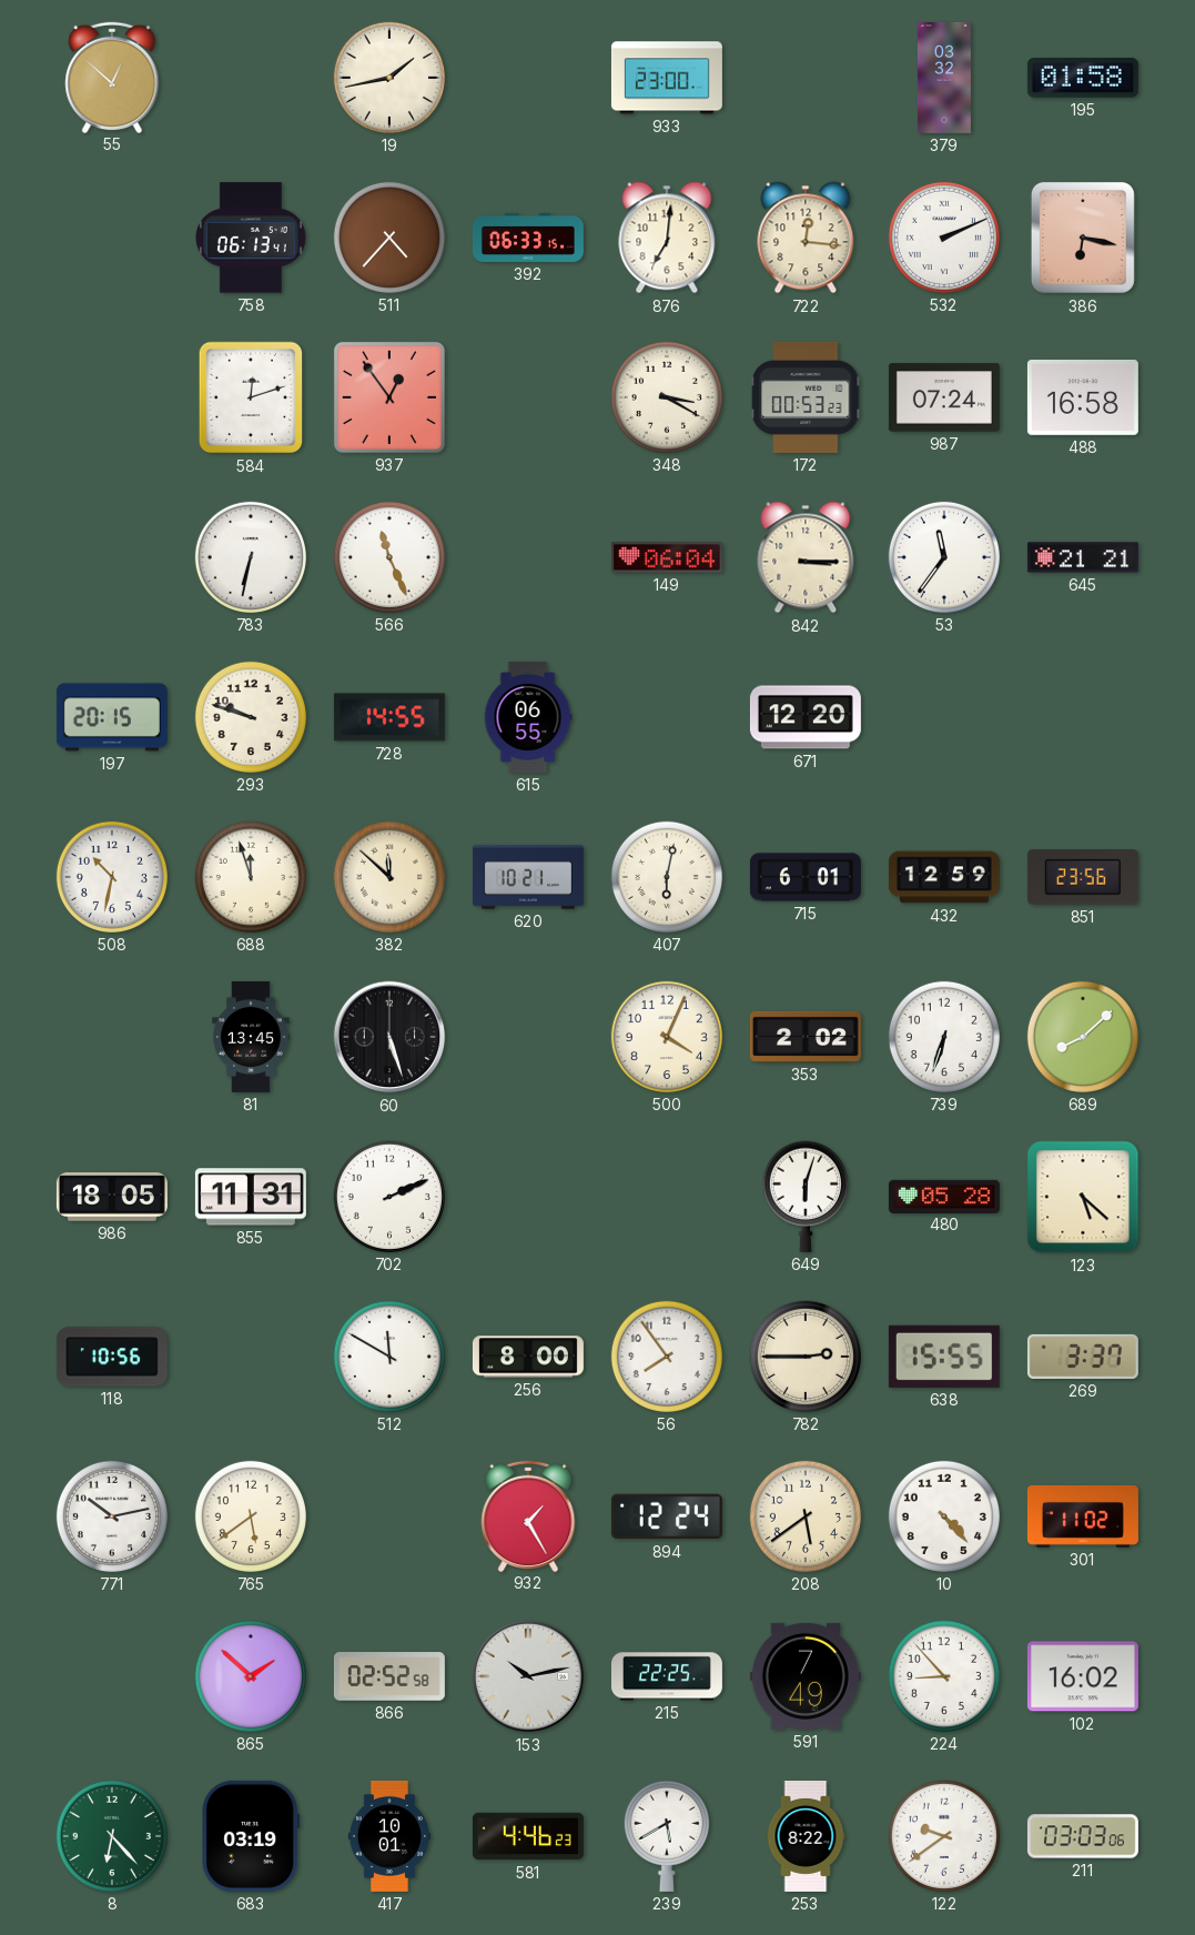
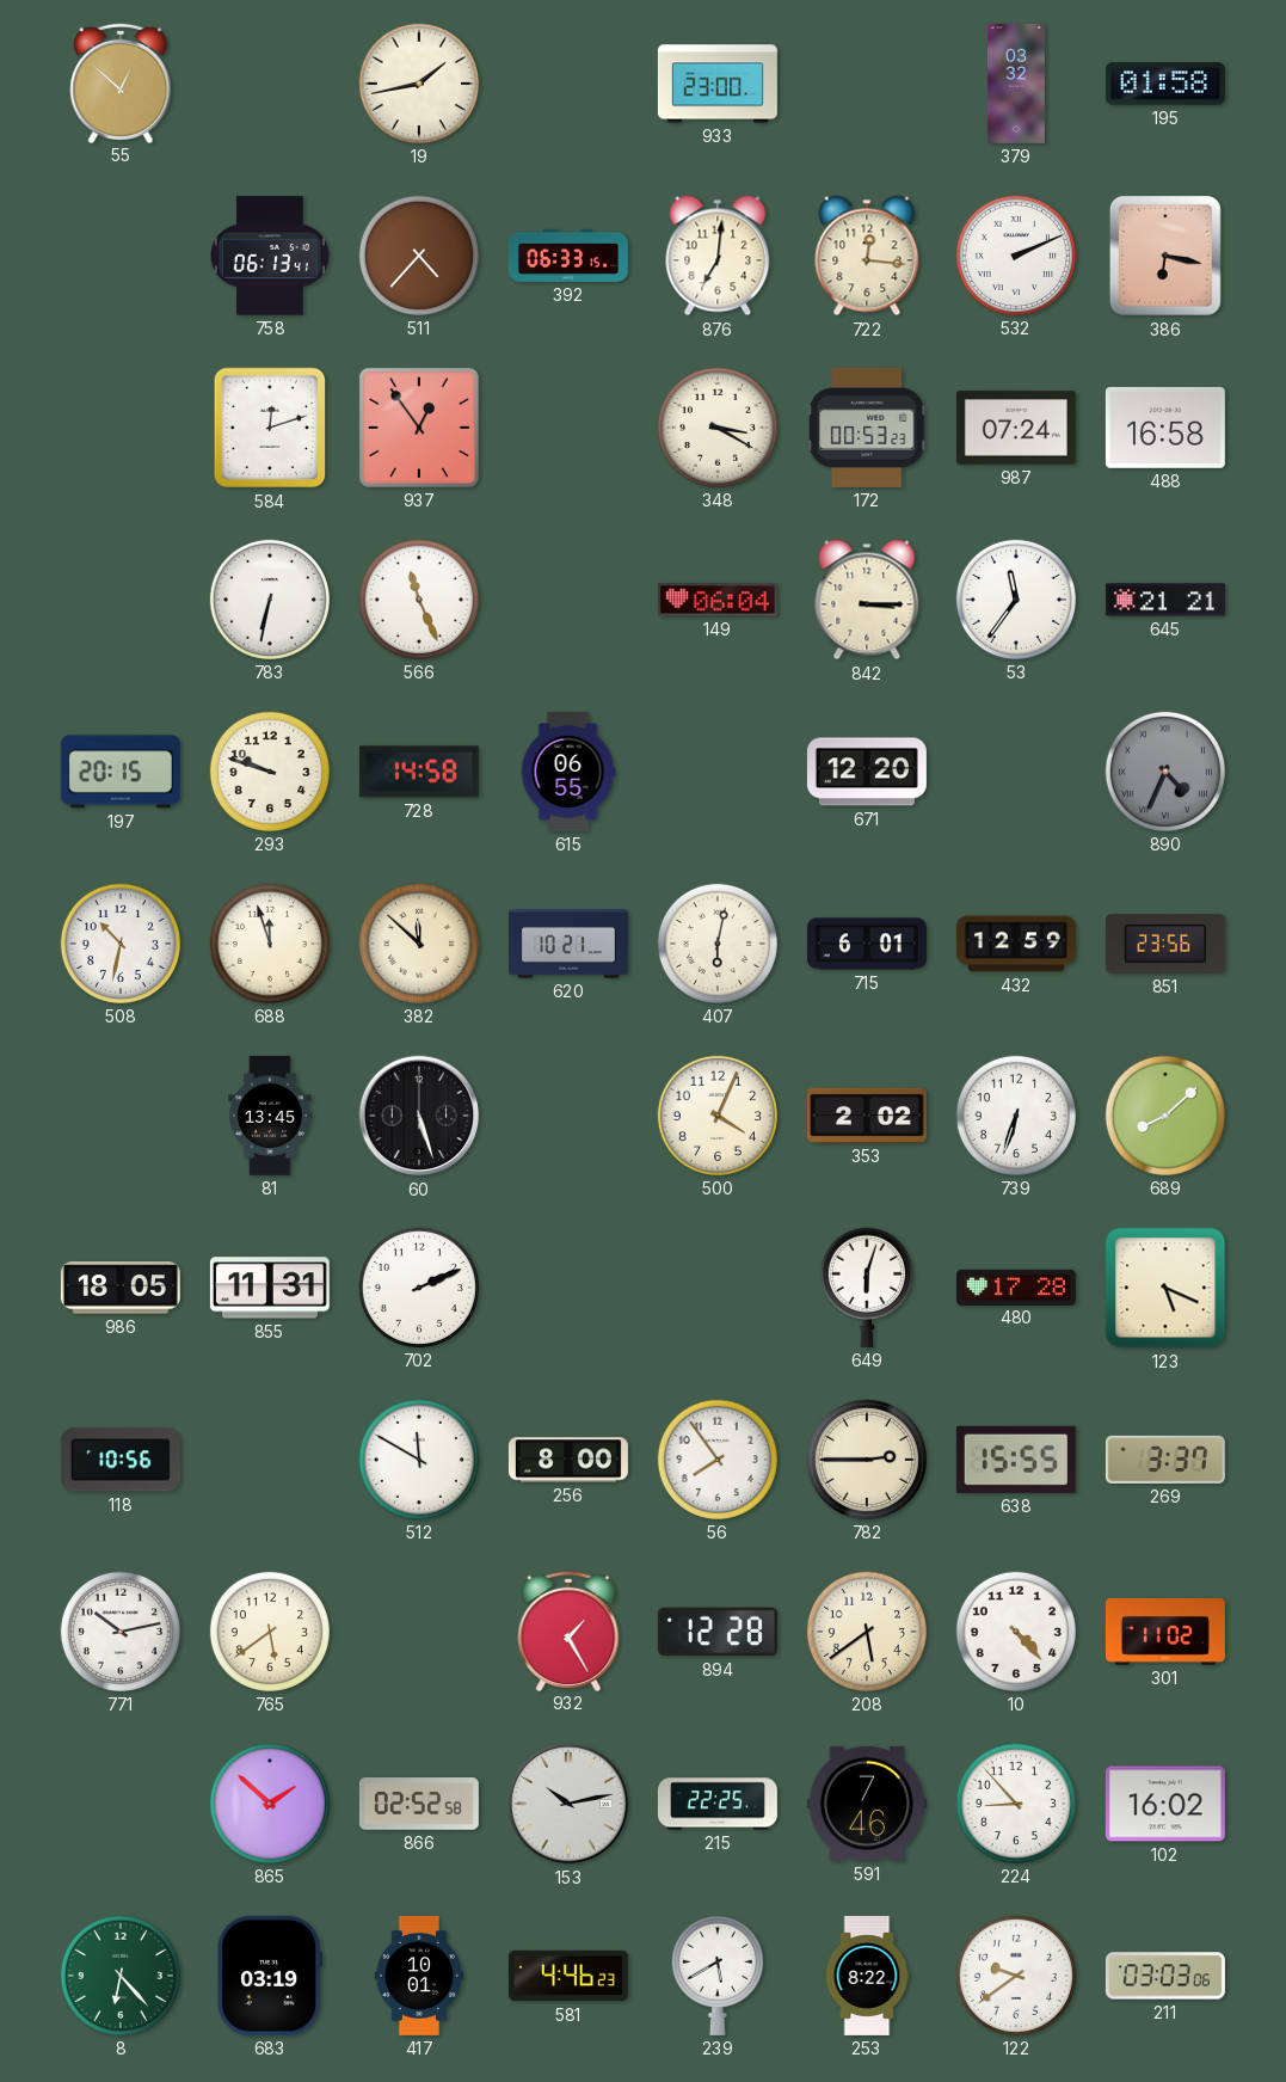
728: 14:55 -> 14:58
890: none -> 4:34
480: 05:28 -> 17:28
123: 5:22 -> 5:19
894: 12:24 -> 12:28
591: 7:49 -> 7:46
